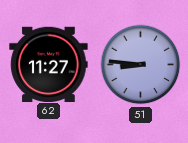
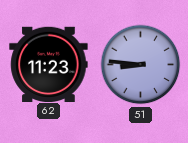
62: 11:27 -> 11:23
